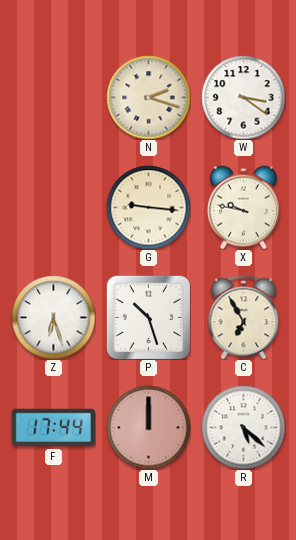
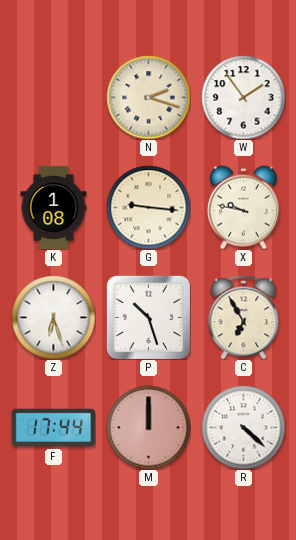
W: 3:21 -> 1:54
K: none -> 1:08
R: 5:22 -> 4:22
